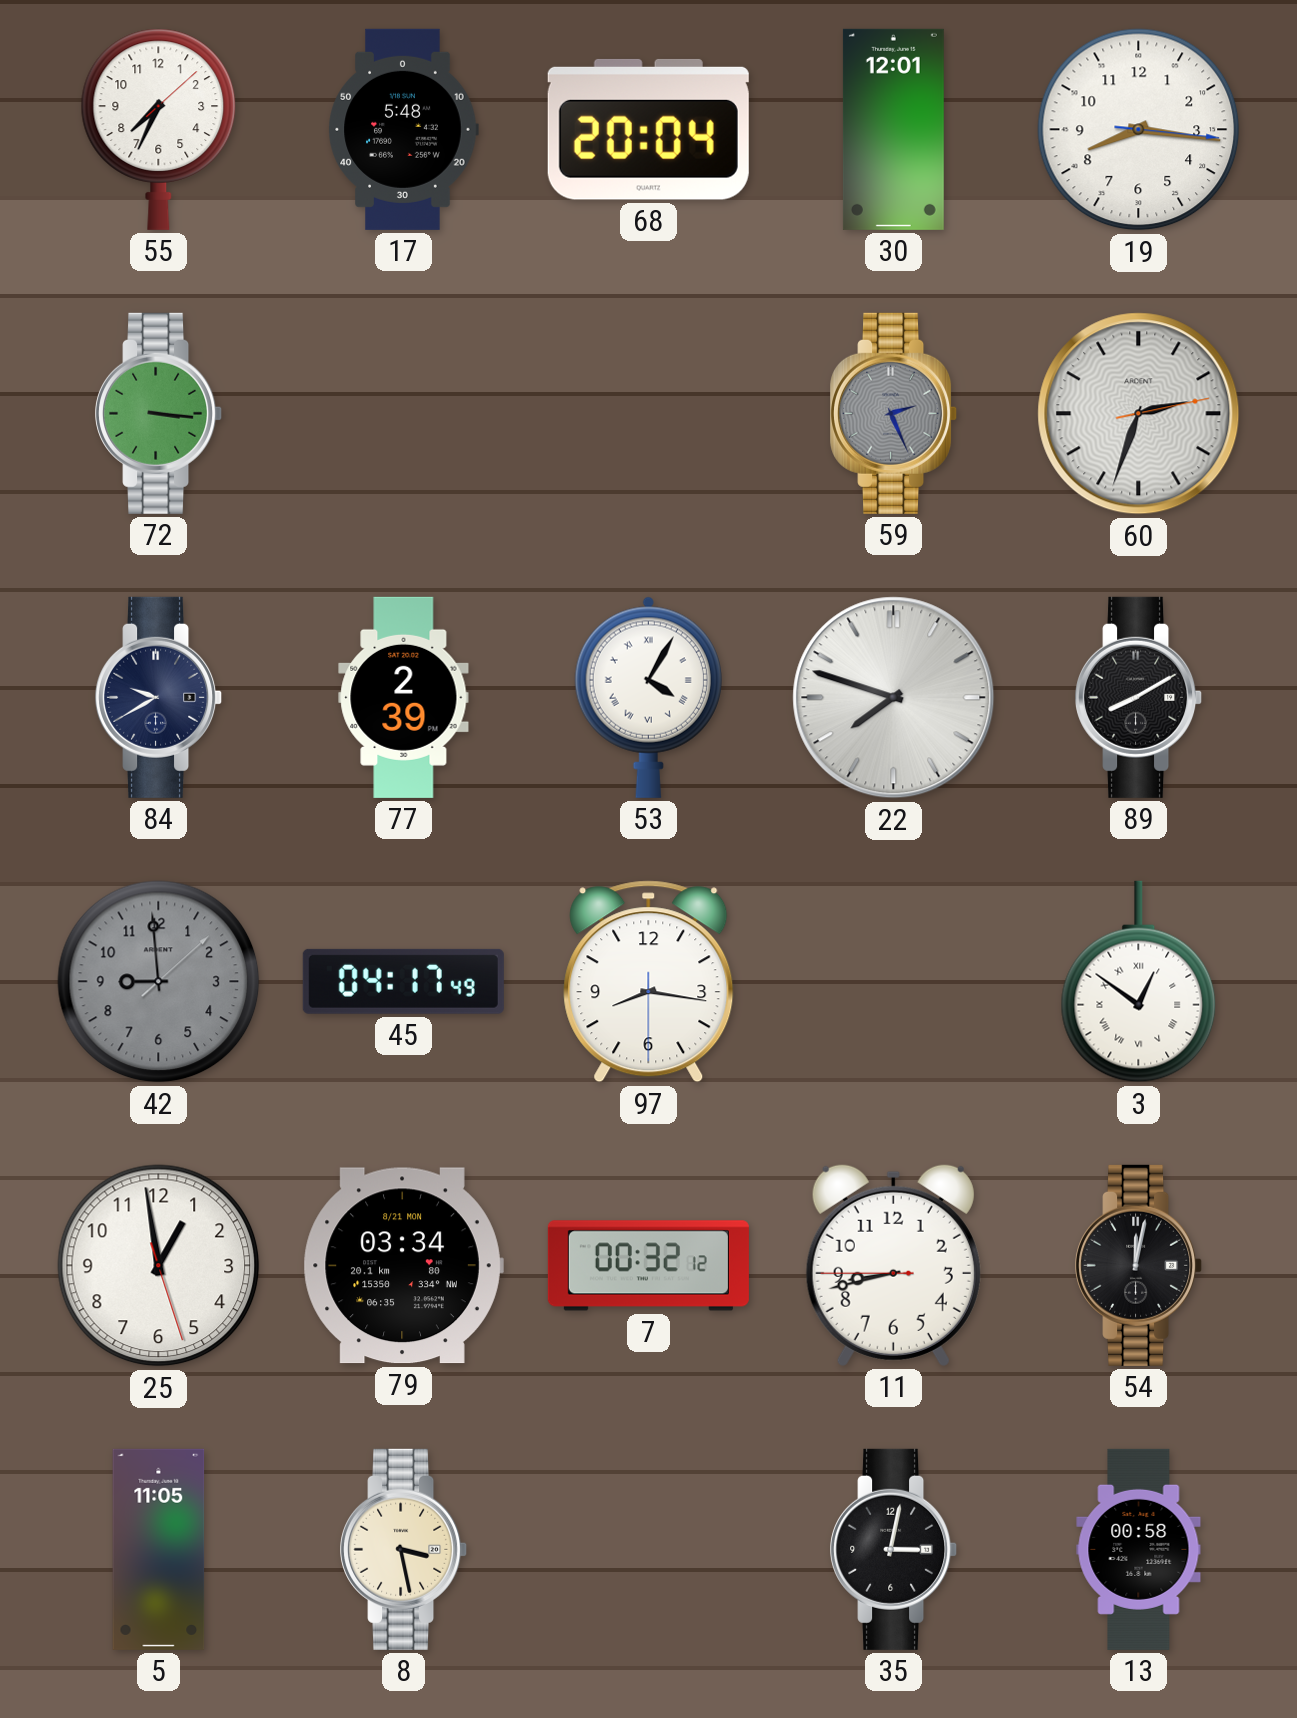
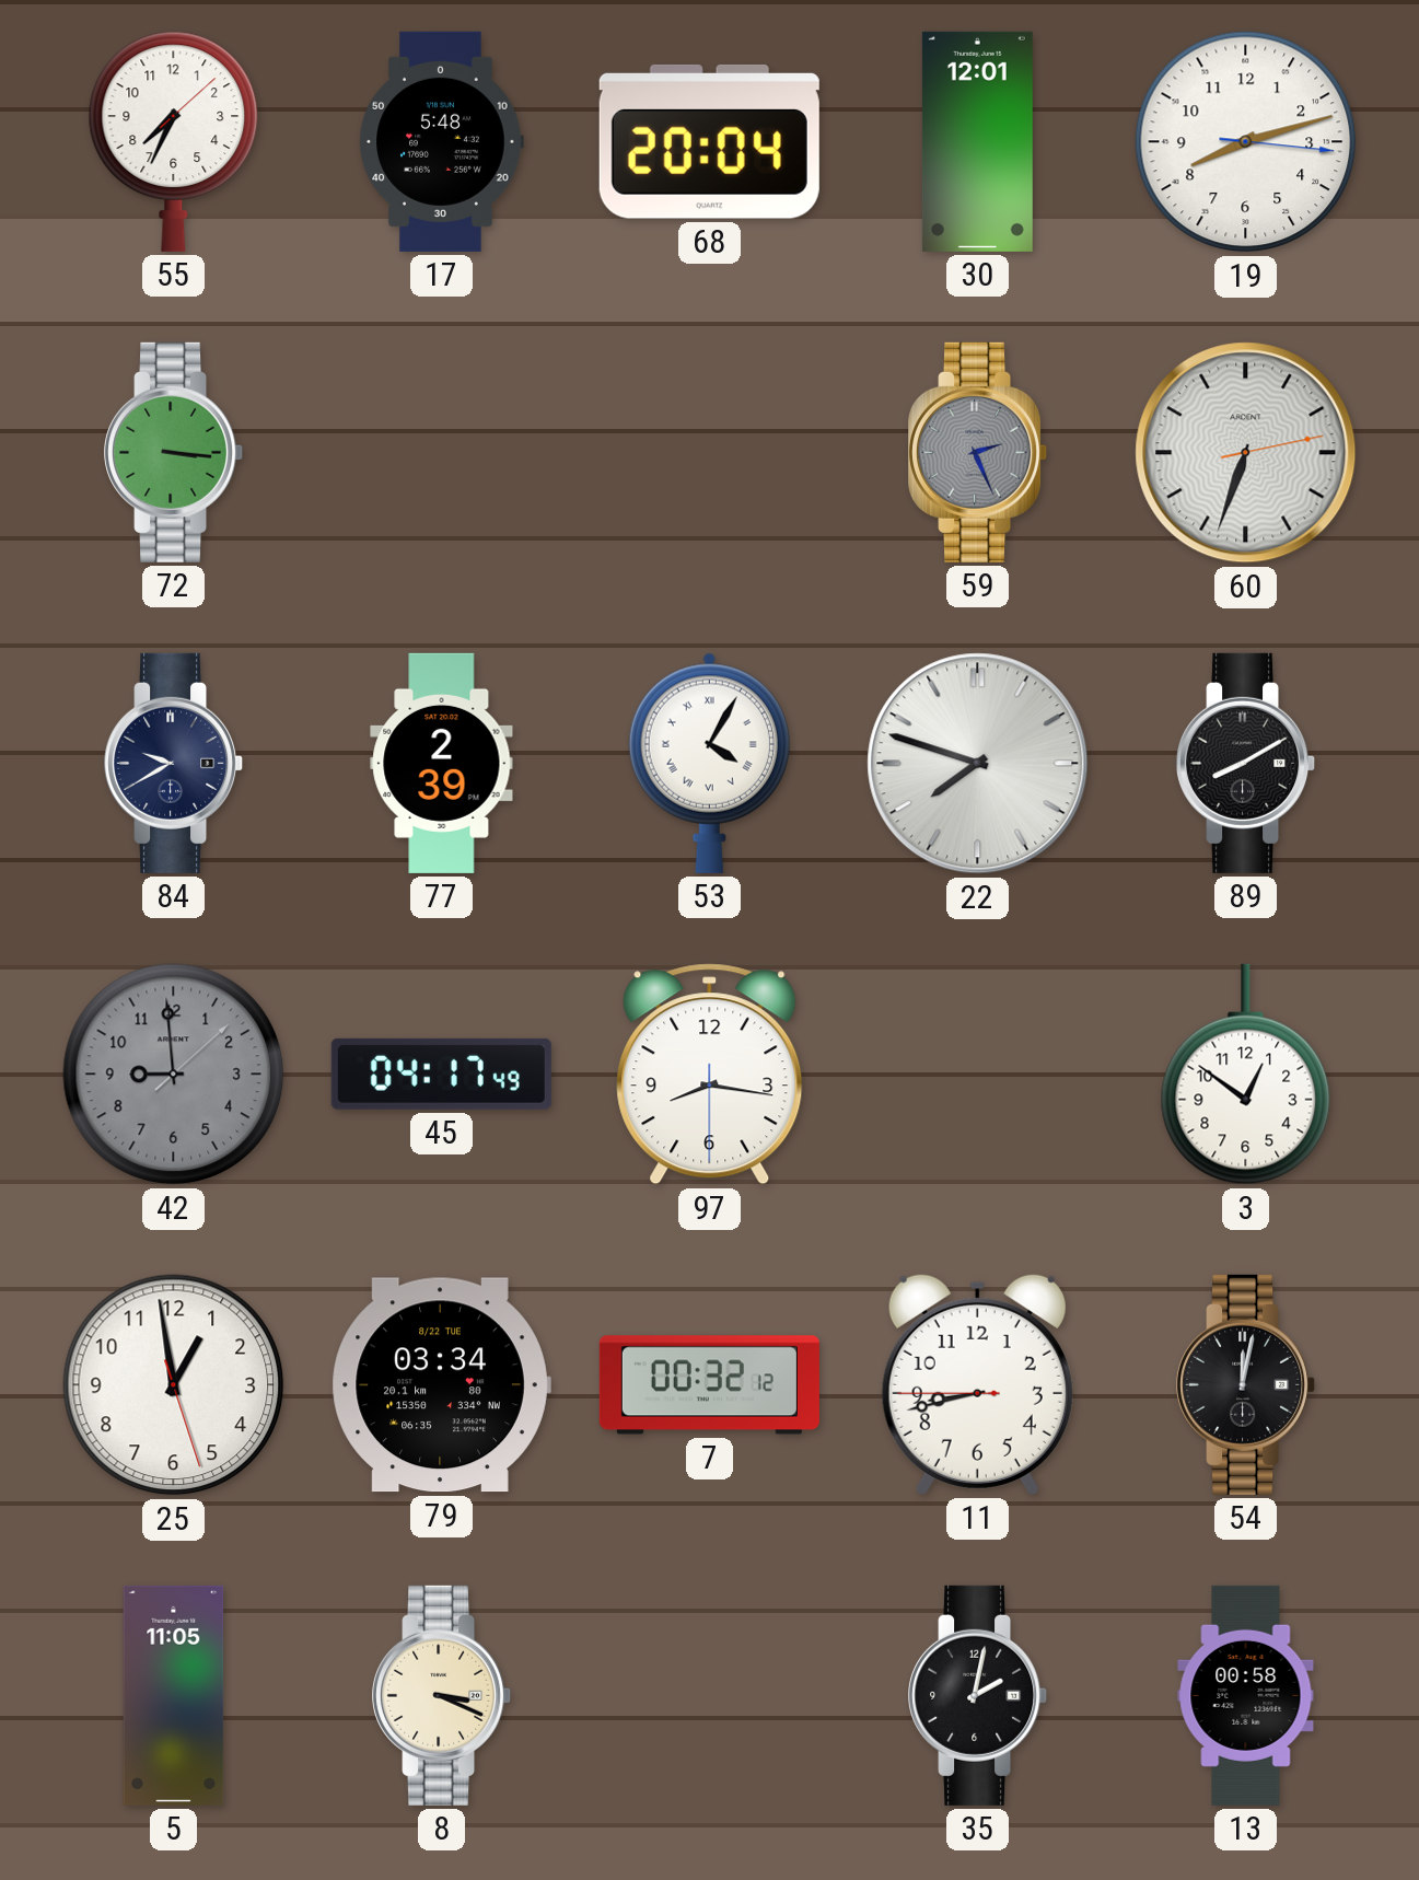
19: 8:16 -> 8:12
60: 2:33 -> 6:33
3 numerals: Roman -> Arabic
79 date: 8/21 MON -> 8/22 TUE
8: 3:28 -> 3:19
35: 3:02 -> 2:02
